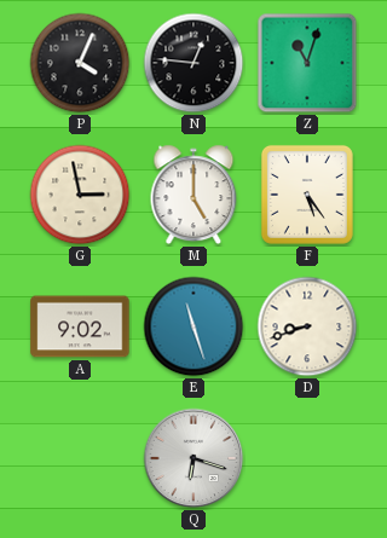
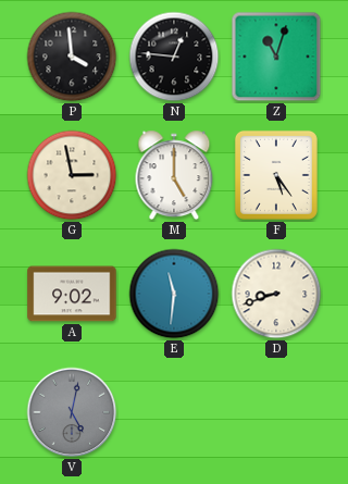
P: 4:04 -> 3:59
E: 11:27 -> 11:31
V: none -> 5:02
Q: 6:18 -> none
